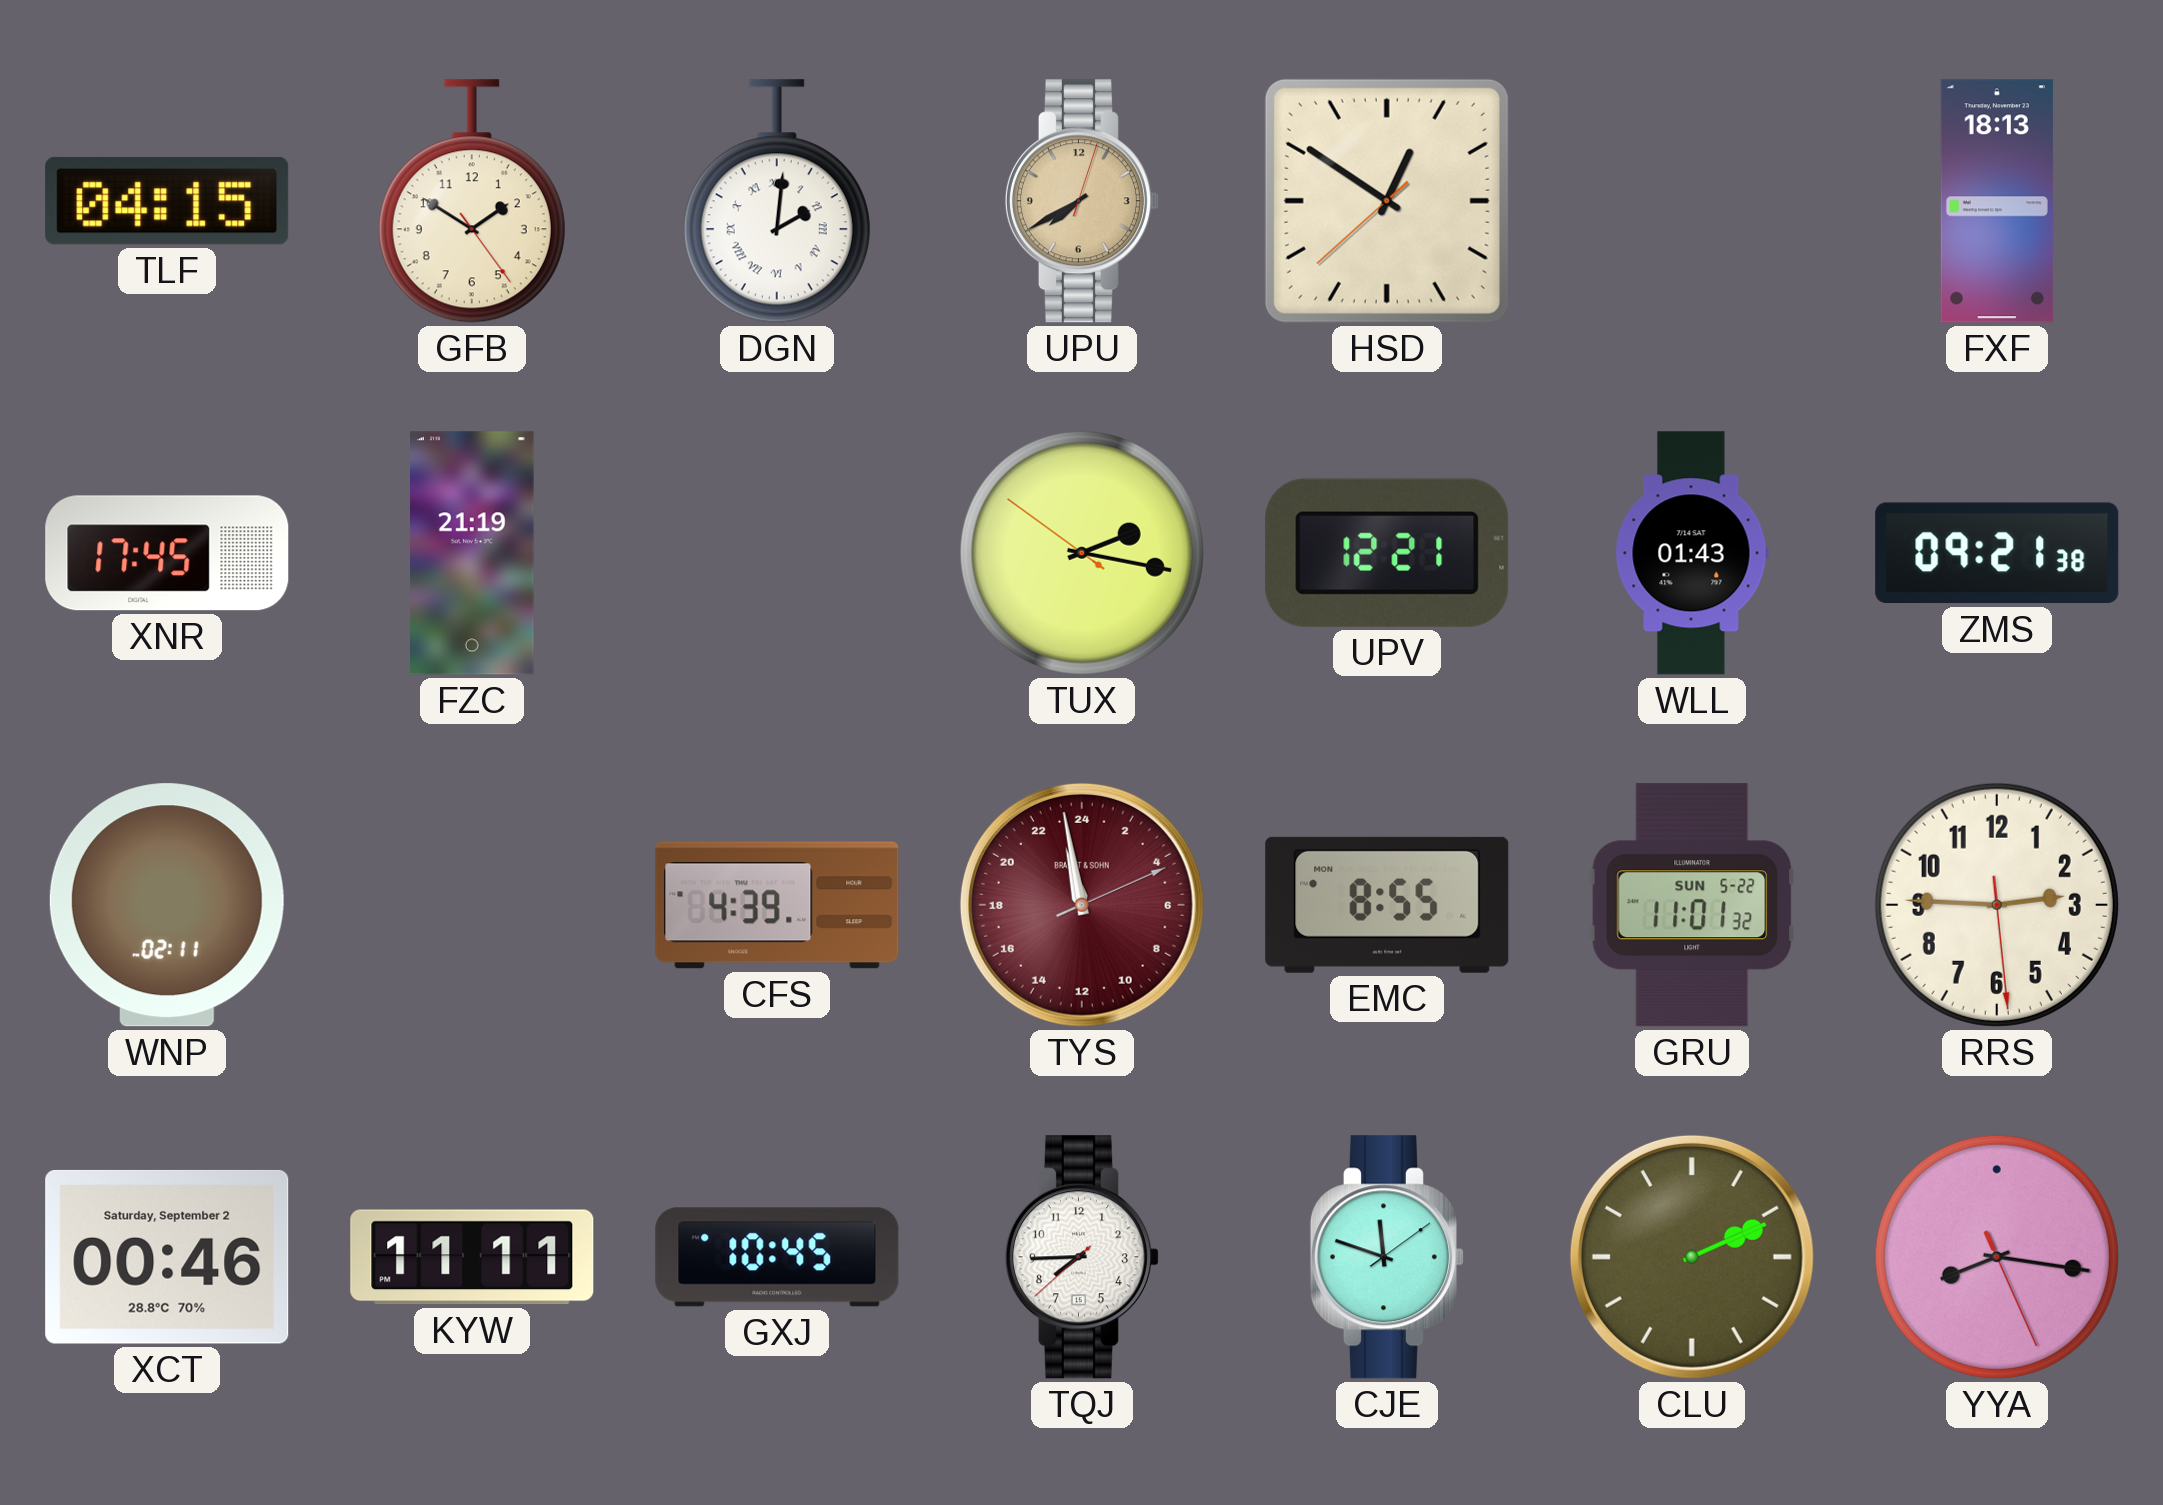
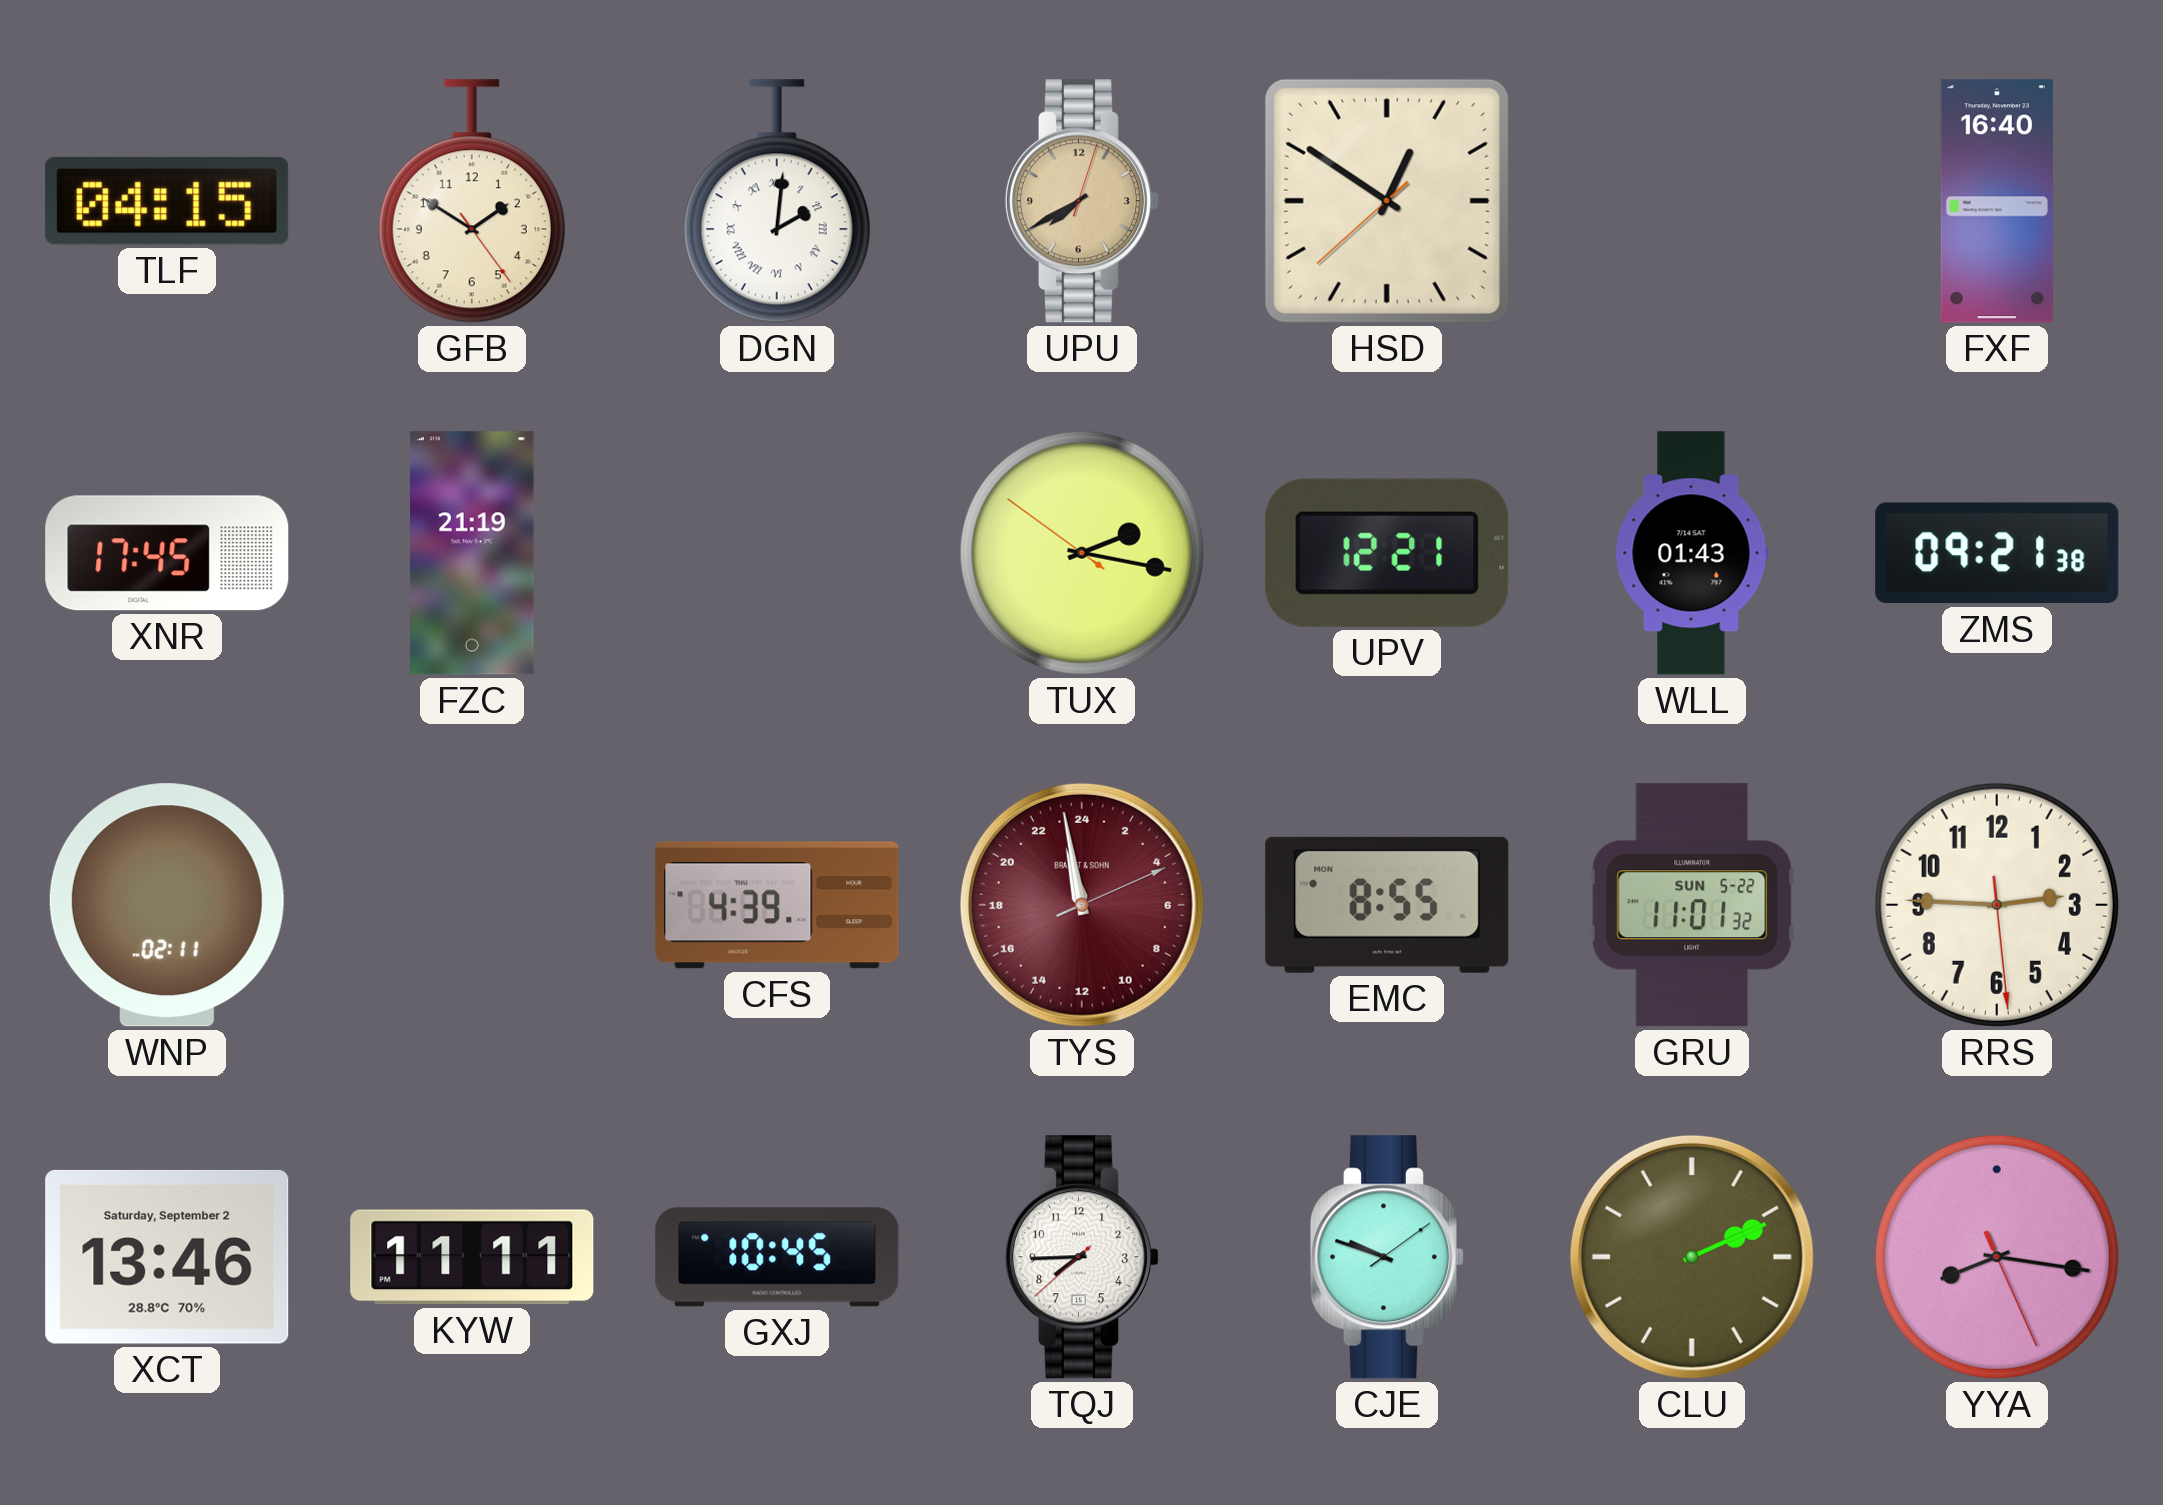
FXF: 18:13 -> 16:40
XCT: 00:46 -> 13:46
CJE: 11:48 -> 9:48
